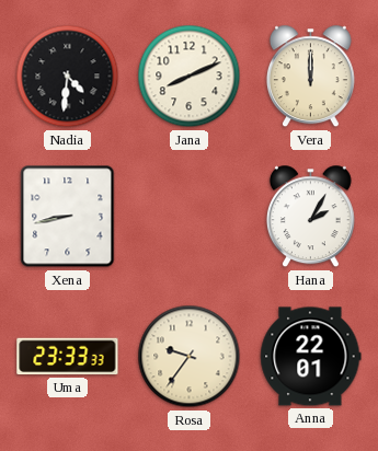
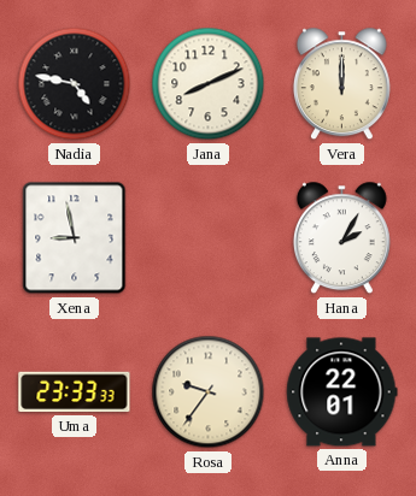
Nadia: 4:31 -> 4:47
Xena: 8:43 -> 8:58
